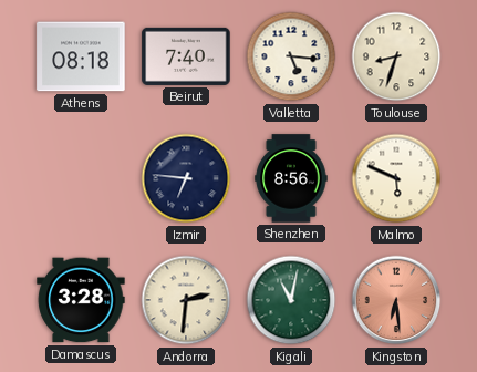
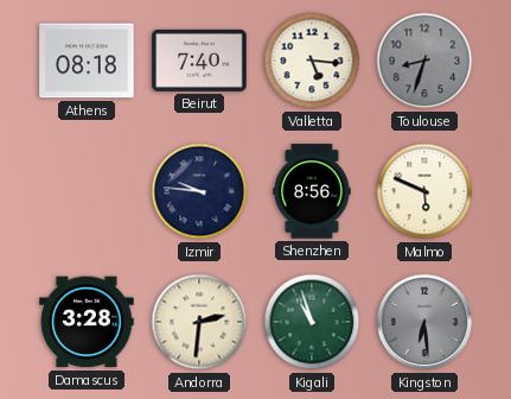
Toulouse dial: cream -> grey
Izmir: 6:46 -> 9:46
Kigali: 11:02 -> 10:57
Kingston dial: salmon -> grey
